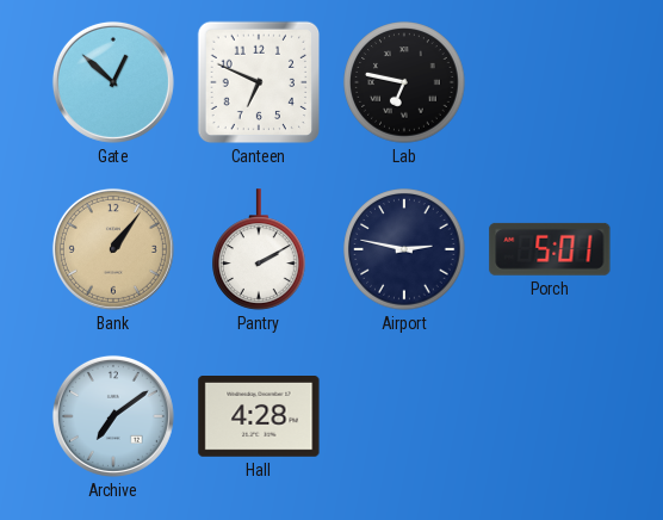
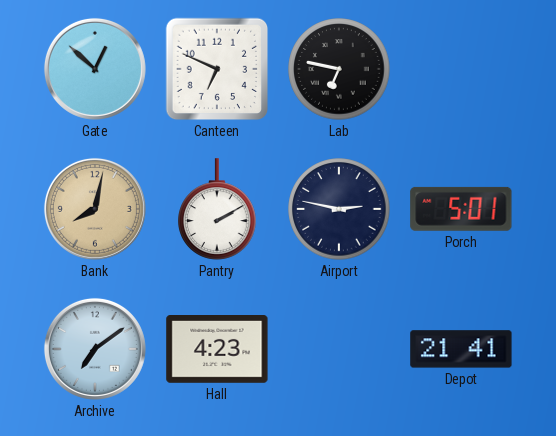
Bank: 1:06 -> 8:02
Hall: 4:28 -> 4:23
Depot: none -> 21:41
